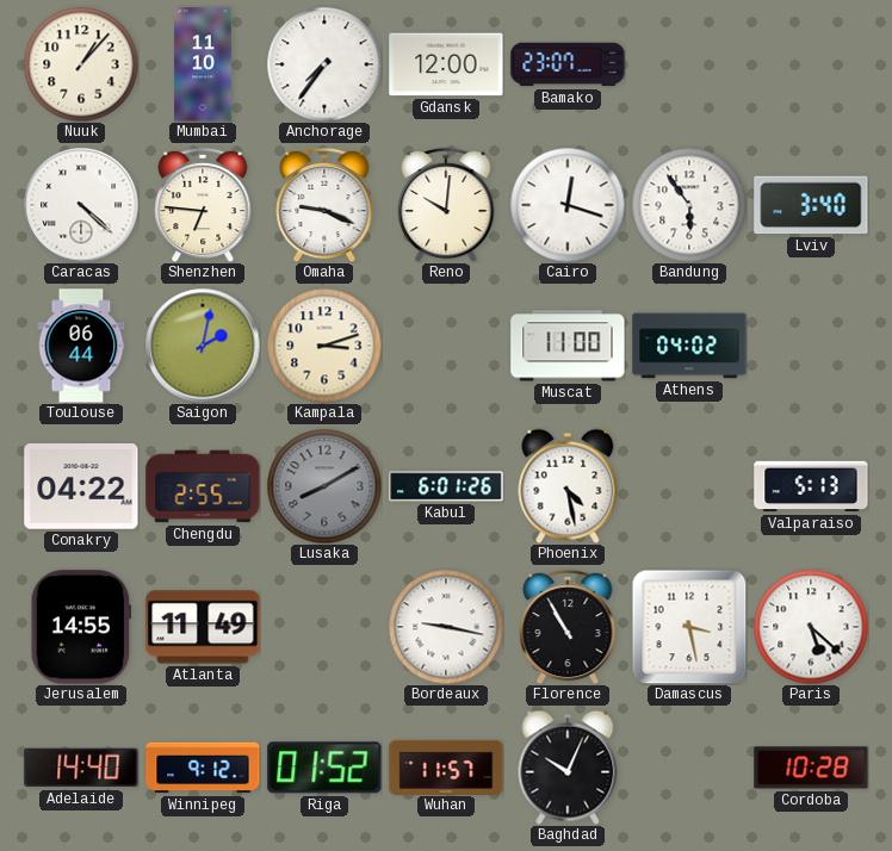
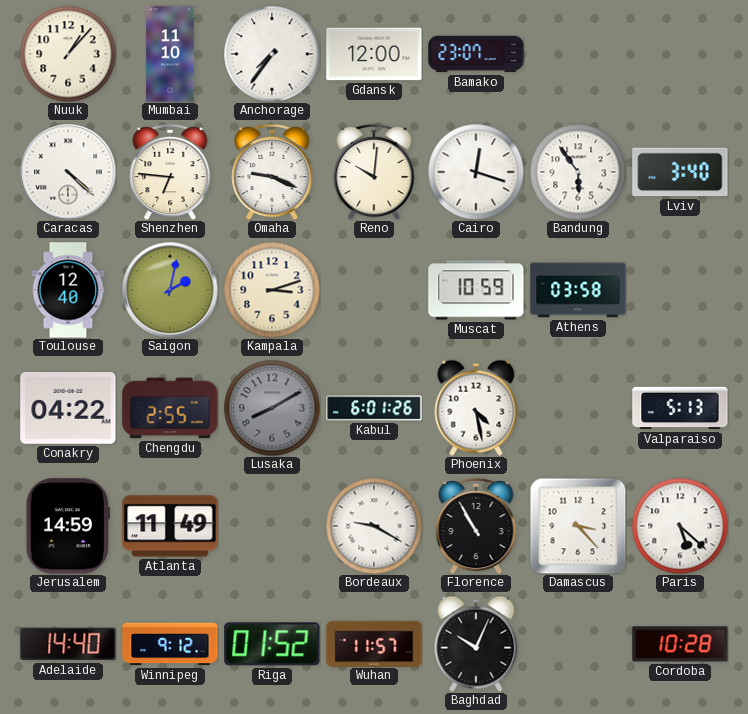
Toulouse: 06:44 -> 12:40
Muscat: 11:00 -> 10:59
Athens: 04:02 -> 03:58
Jerusalem: 14:55 -> 14:59
Bordeaux: 9:17 -> 9:20
Damascus: 3:28 -> 3:23
